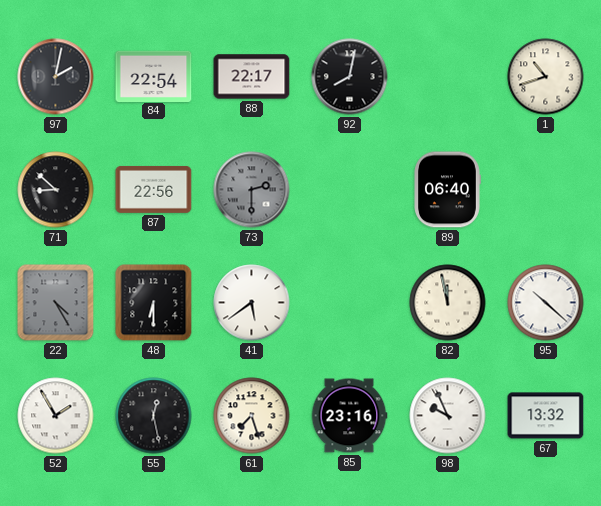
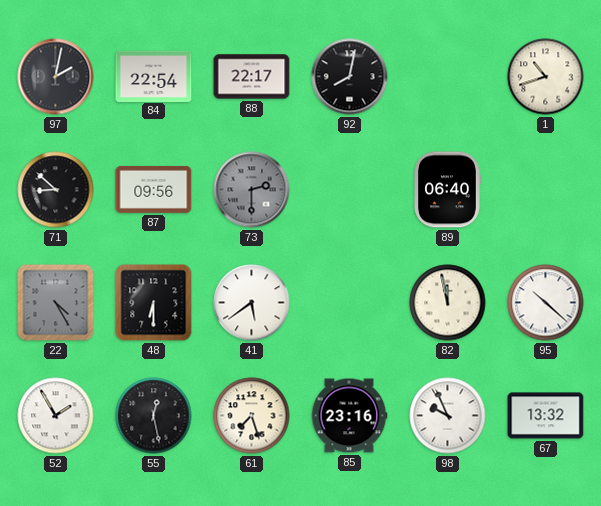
87: 22:56 -> 09:56
